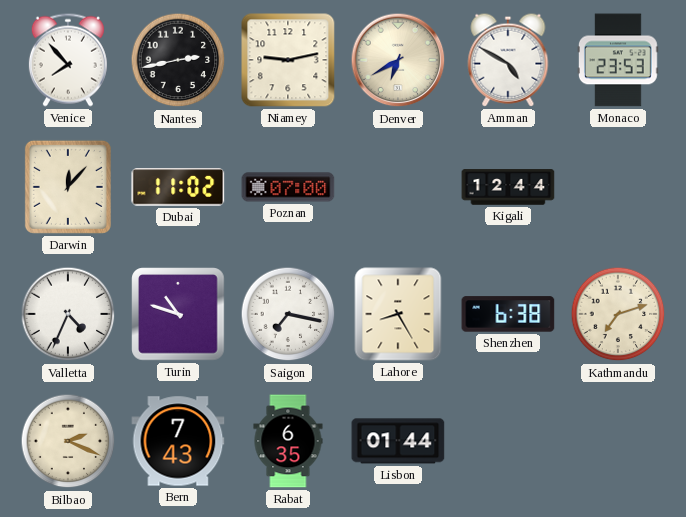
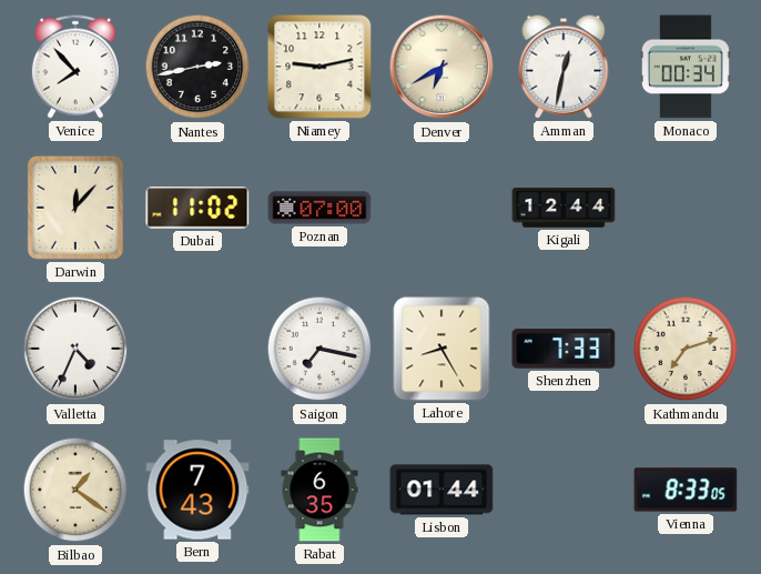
Amman: 4:50 -> 12:32
Monaco: 23:53 -> 00:34
Turin: 10:48 -> none
Shenzhen: 6:38 -> 7:33
Bilbao: 2:19 -> 1:21
Vienna: none -> 8:33
